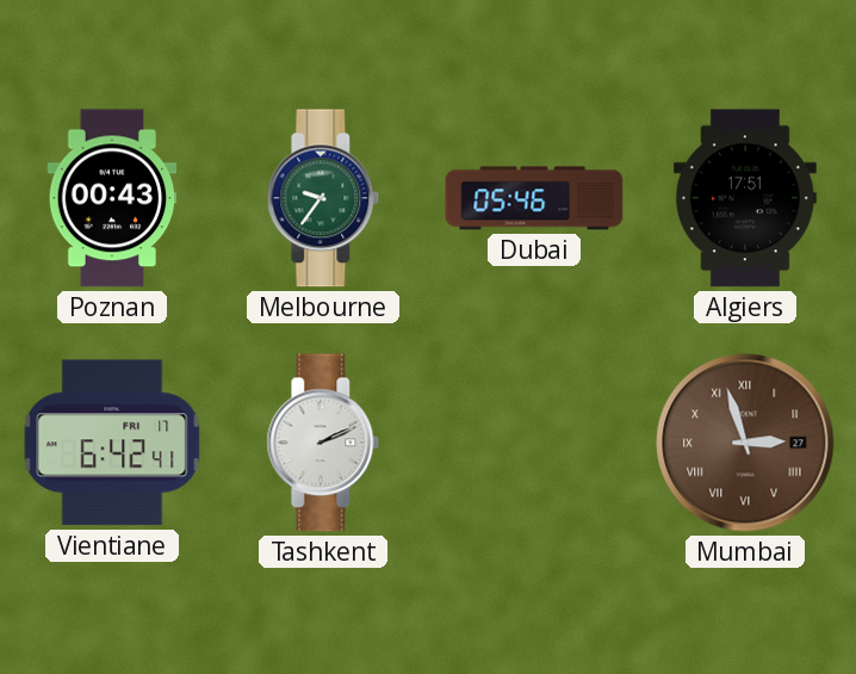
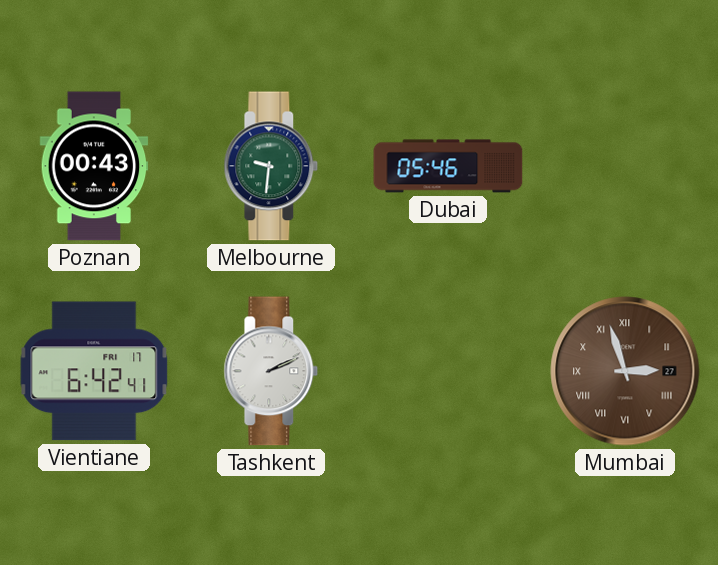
Melbourne: 9:36 -> 9:31
Algiers: 17:51 -> none
